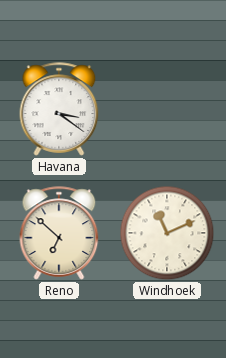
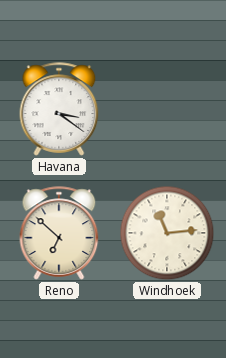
Windhoek: 11:11 -> 11:14
